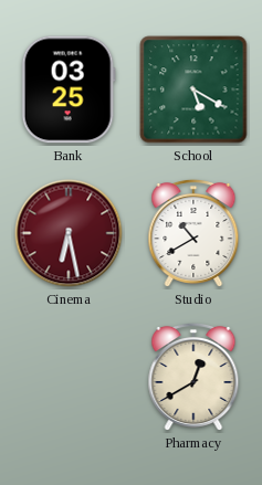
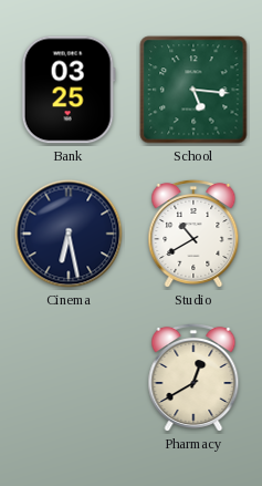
School: 5:20 -> 5:16
Cinema dial: burgundy -> navy
